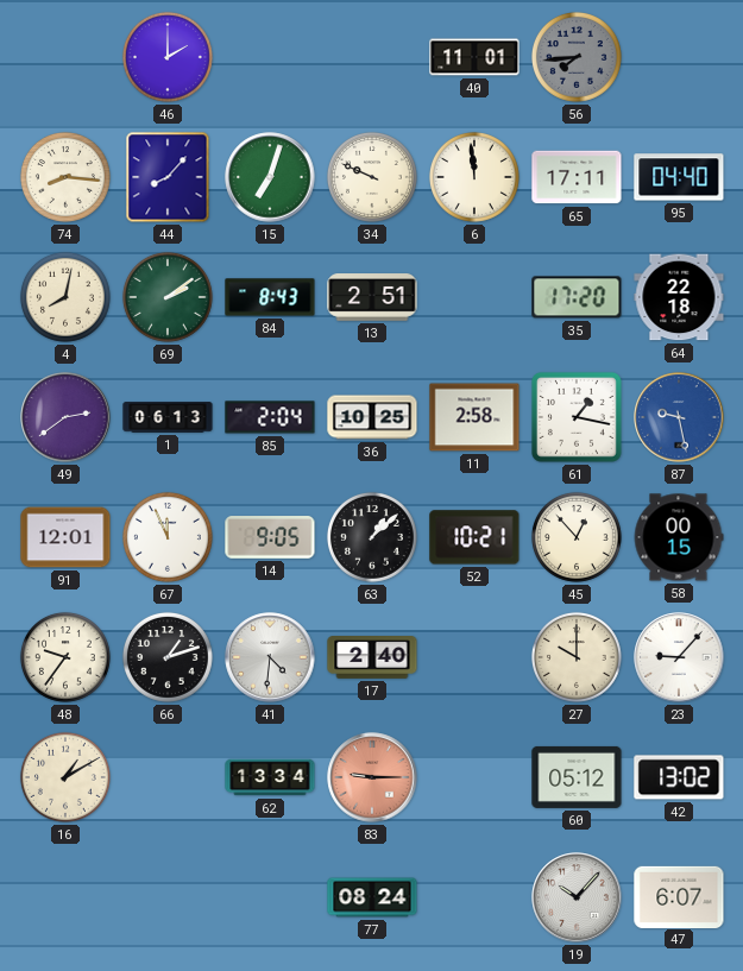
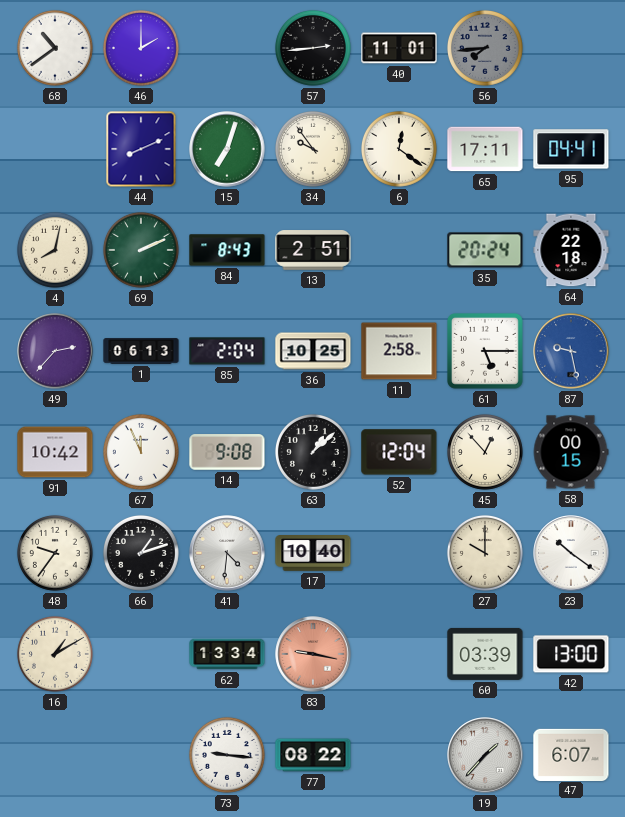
68: none -> 10:39
57: none -> 2:44
74: 8:16 -> none
44: 8:07 -> 8:11
34: 9:49 -> 9:54
6: 11:59 -> 12:21
95: 04:40 -> 04:41
69: 2:09 -> 2:11
35: 17:20 -> 20:24
49: 2:39 -> 2:37
61: 1:17 -> 5:15
91: 12:01 -> 10:42
14: 9:05 -> 9:08
52: 10:21 -> 12:04
17: 2:40 -> 10:40
23: 9:07 -> 10:21
83: 9:15 -> 9:17
60: 05:12 -> 03:39
42: 13:02 -> 13:00
73: none -> 9:16
77: 08:24 -> 08:22
19: 10:07 -> 1:37
